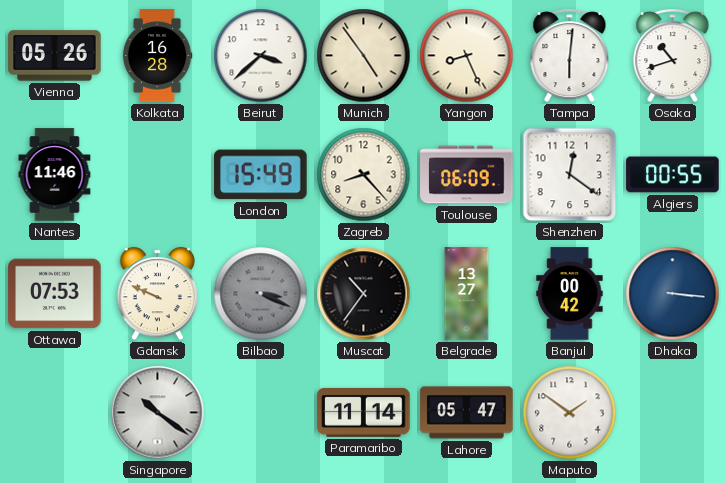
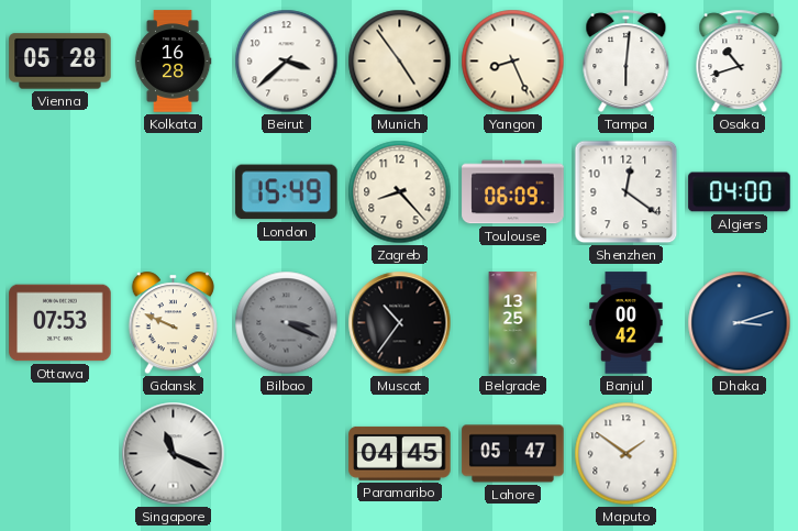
Vienna: 05:26 -> 05:28
Nantes: 11:46 -> none
Algiers: 00:55 -> 04:00
Belgrade: 13:27 -> 13:25
Dhaka: 3:16 -> 3:12
Singapore: 10:21 -> 11:19
Paramaribo: 11:14 -> 04:45
